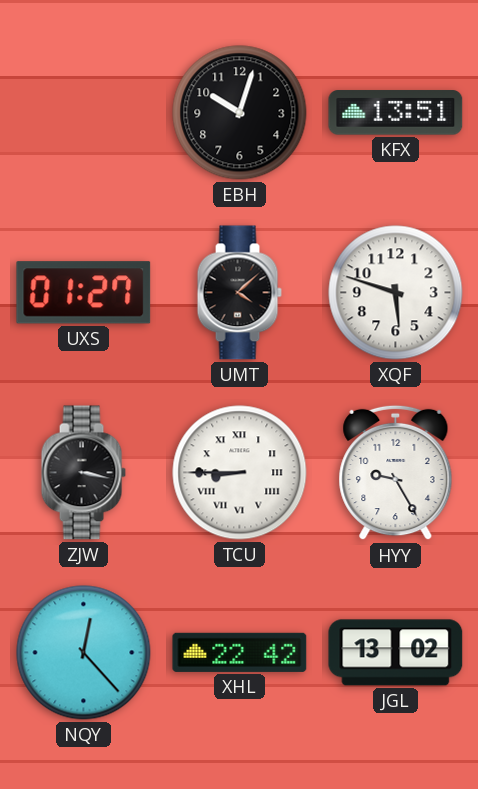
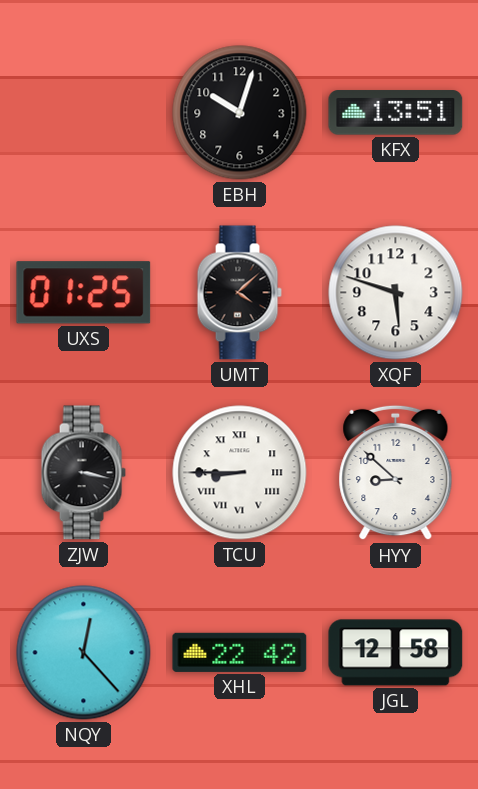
UXS: 01:27 -> 01:25
HYY: 9:25 -> 8:52
JGL: 13:02 -> 12:58
